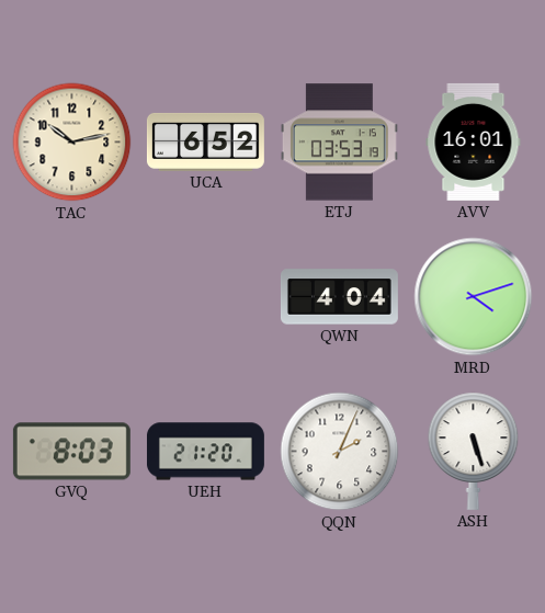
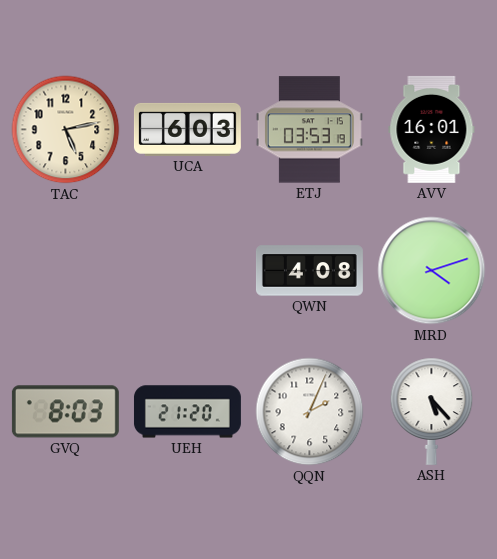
TAC: 10:13 -> 5:13
UCA: 6:52 -> 6:03
QWN: 4:04 -> 4:08
ASH: 5:27 -> 5:23
